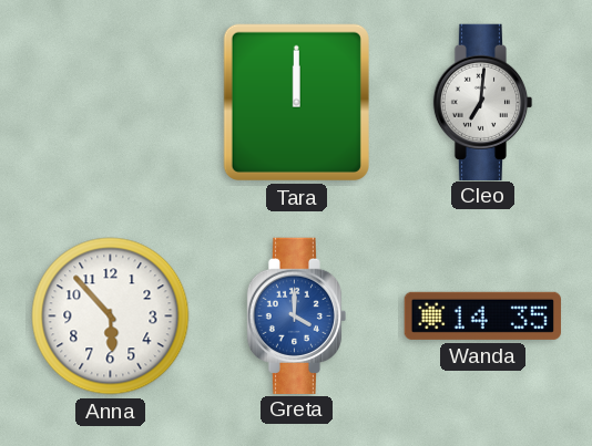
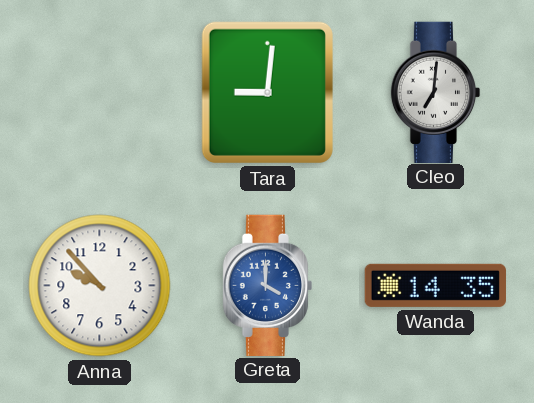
Tara: 12:00 -> 9:01
Anna: 5:53 -> 9:53
